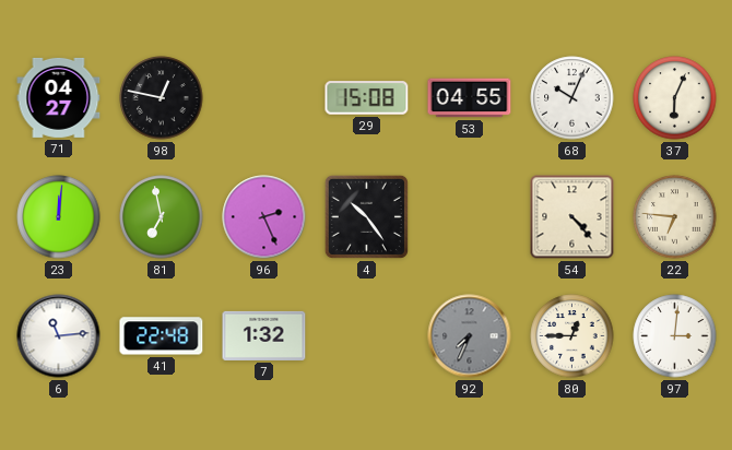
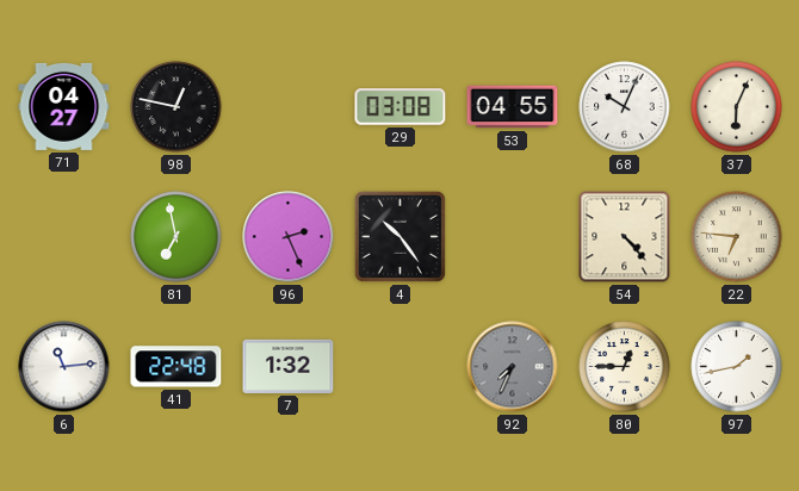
29: 15:08 -> 03:08
23: 12:01 -> none
97: 3:01 -> 1:43
